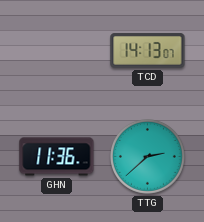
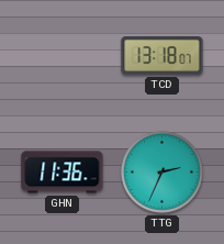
TCD: 14:13 -> 13:18
TTG: 2:38 -> 2:34
